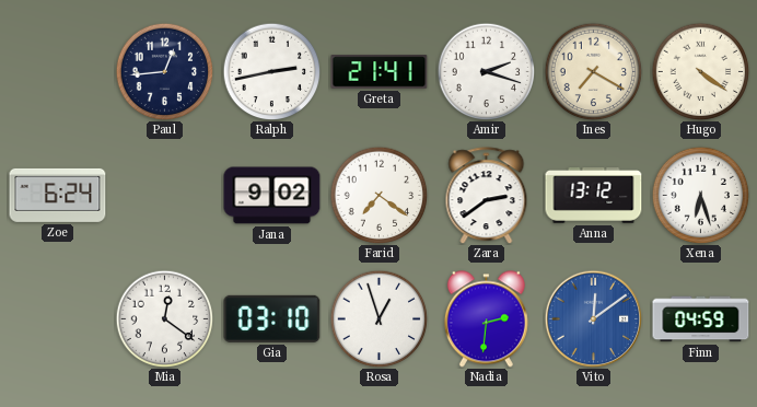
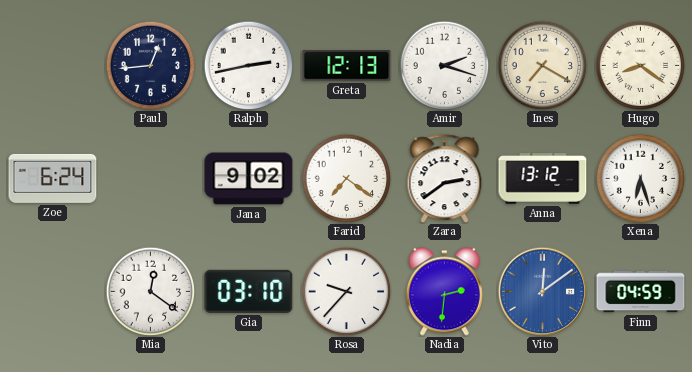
Greta: 21:41 -> 12:13
Hugo: 4:21 -> 8:21
Rosa: 12:57 -> 9:37
